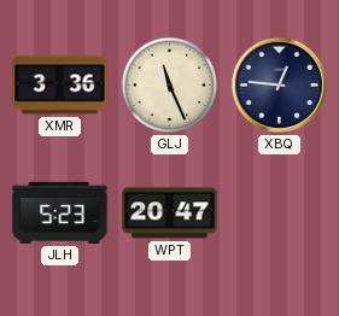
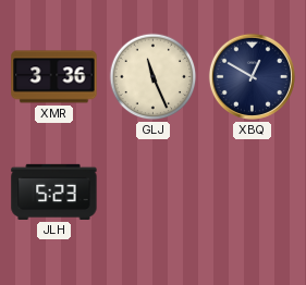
XBQ: 12:46 -> 12:50
WPT: 20:47 -> none
